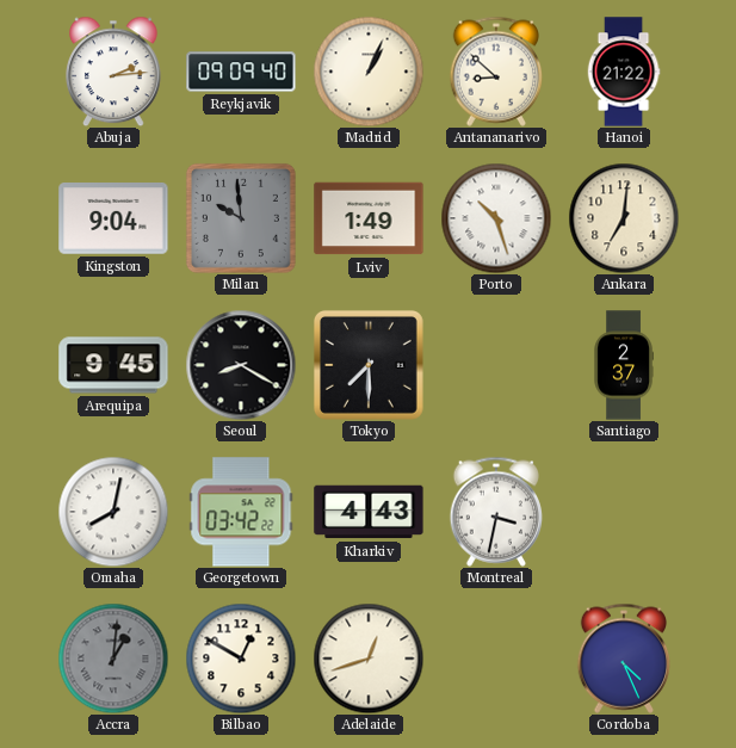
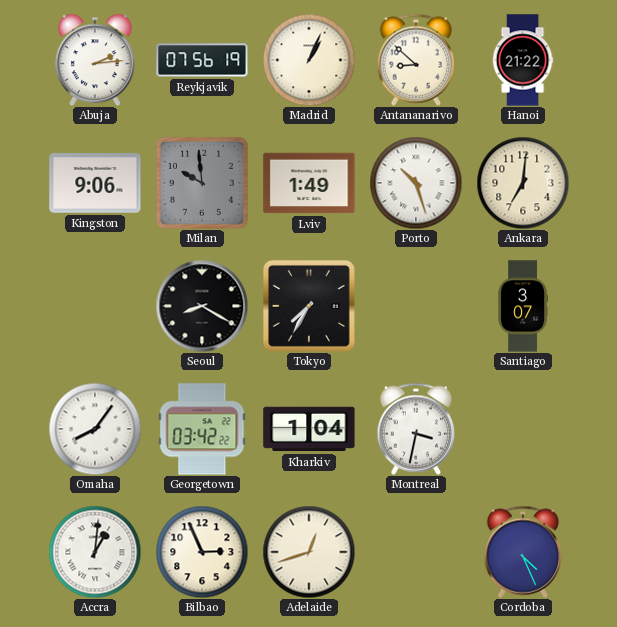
Reykjavik: 09:09 -> 07:56
Kingston: 9:04 -> 9:06
Arequipa: 9:45 -> none
Tokyo: 7:30 -> 7:35
Santiago: 2:37 -> 3:07
Omaha: 8:02 -> 8:06
Kharkiv: 4:43 -> 1:04
Accra dial: grey -> white
Bilbao: 12:50 -> 2:56
